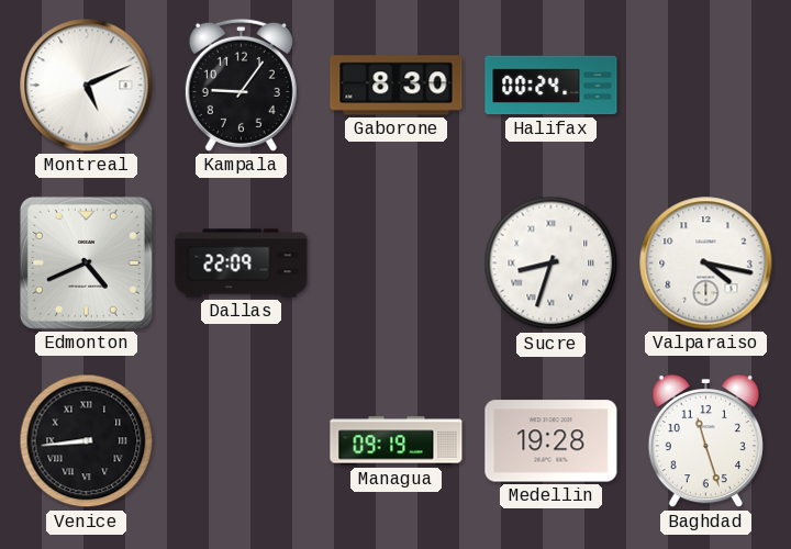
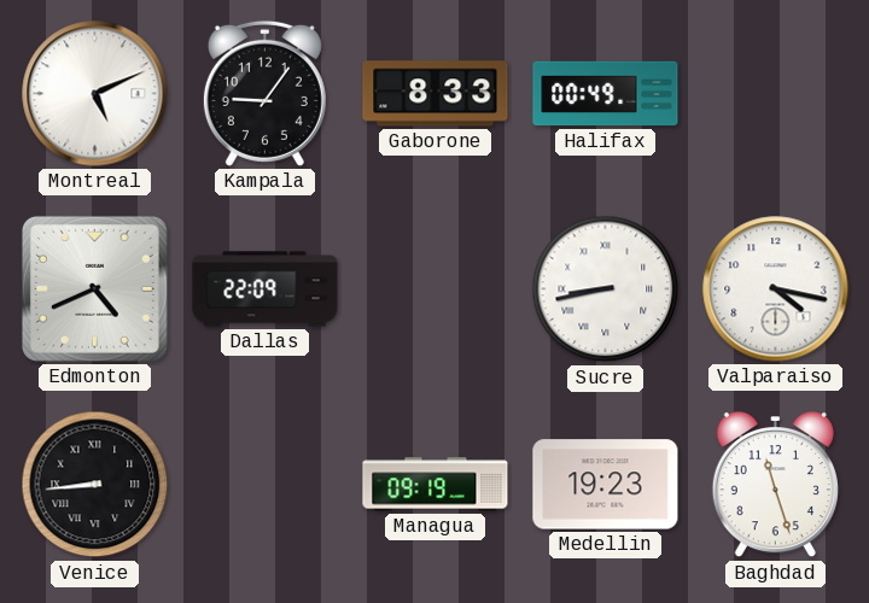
Gaborone: 8:30 -> 8:33
Halifax: 00:24 -> 00:49
Sucre: 8:33 -> 8:43
Medellin: 19:28 -> 19:23
